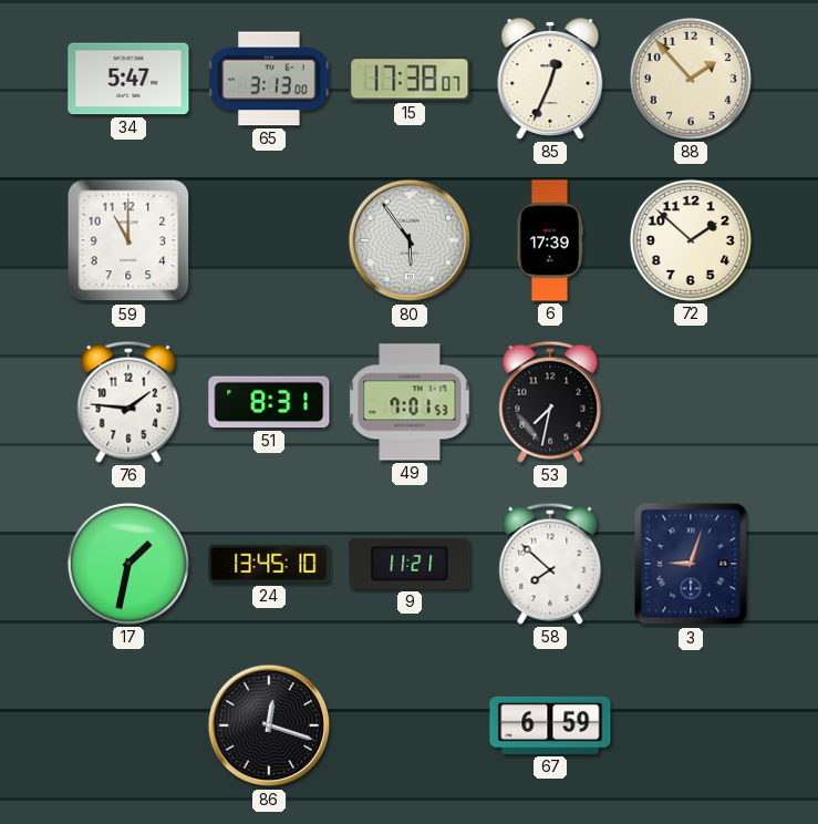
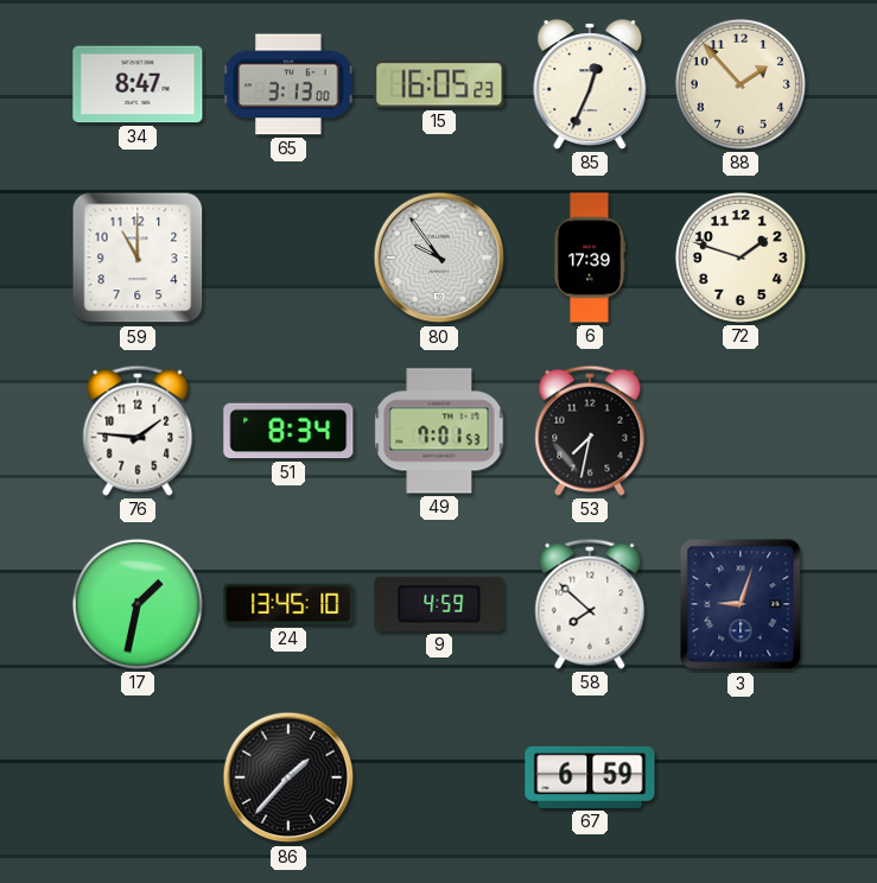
34: 5:47 -> 8:47
15: 17:38 -> 16:05
80: 5:54 -> 9:54
72: 1:52 -> 1:48
51: 8:31 -> 8:34
9: 11:21 -> 4:59
86: 12:18 -> 1:37
